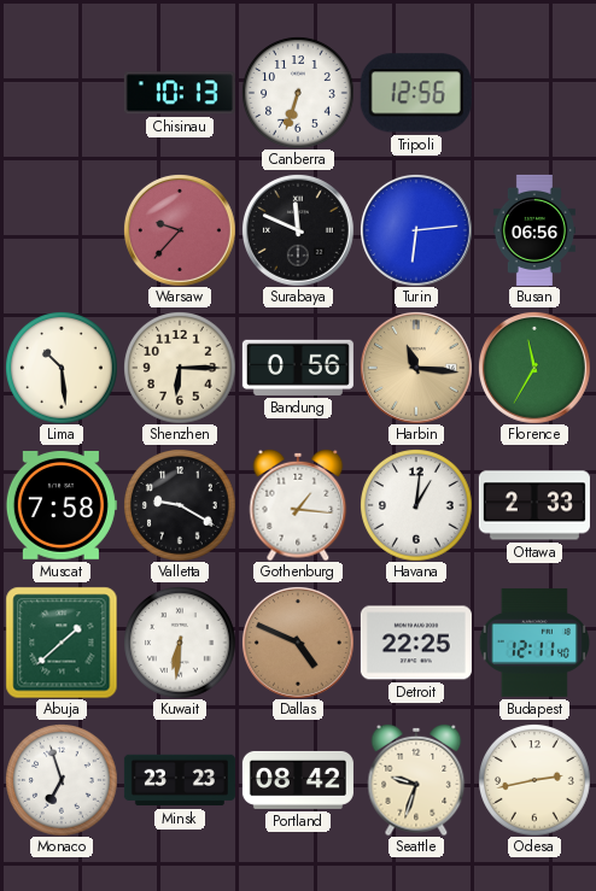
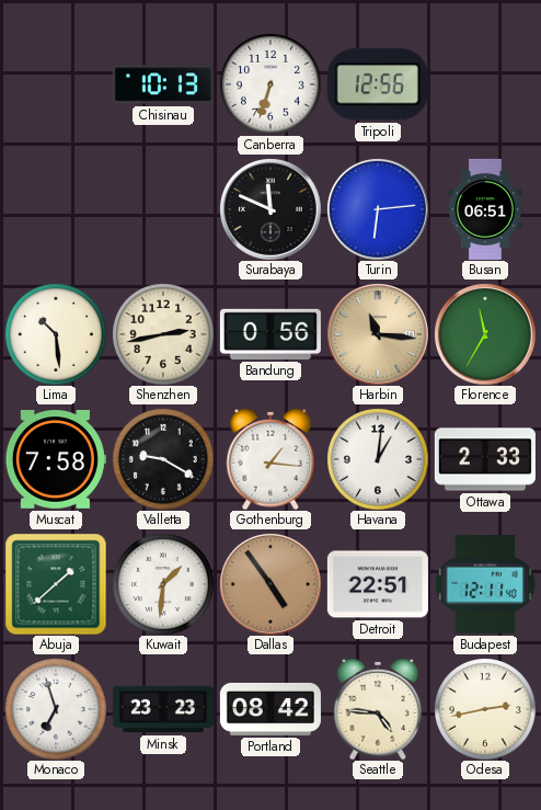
Warsaw: 9:37 -> none
Busan: 06:56 -> 06:51
Shenzhen: 6:15 -> 2:43
Kuwait: 6:31 -> 1:31
Dallas: 4:49 -> 4:54
Detroit: 22:25 -> 22:51
Seattle: 9:33 -> 4:46
